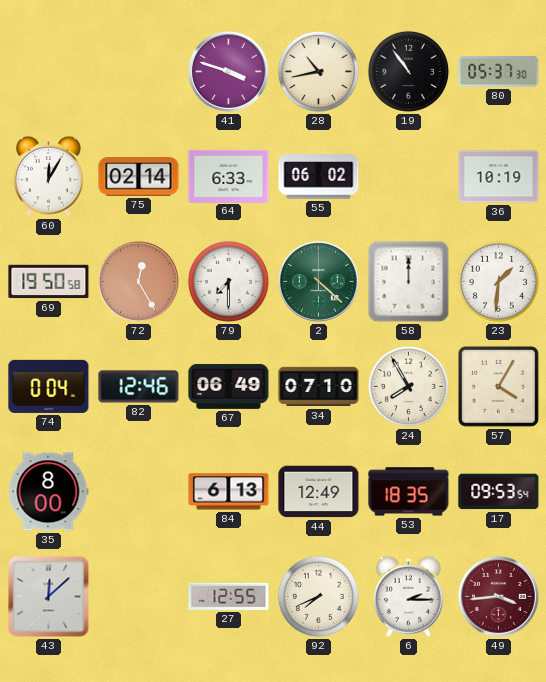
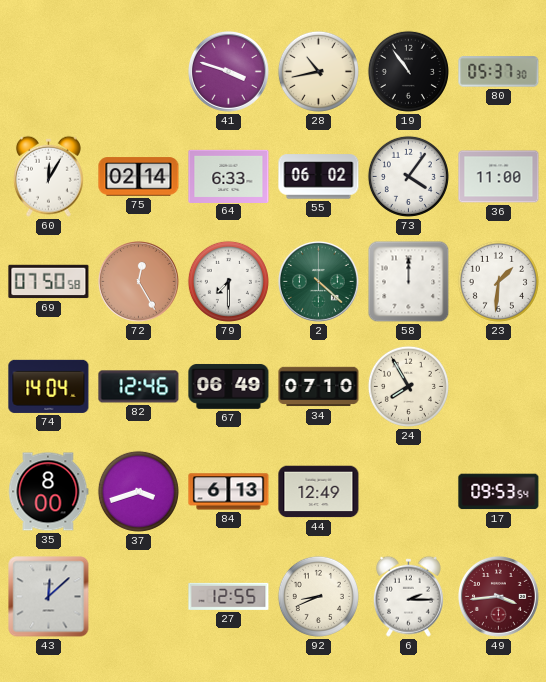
73: none -> 4:06
36: 10:19 -> 11:00
69: 19:50 -> 07:50
74: 0:04 -> 14:04
57: 4:05 -> none
37: none -> 3:42
53: 18:35 -> none
92: 7:41 -> 8:41
